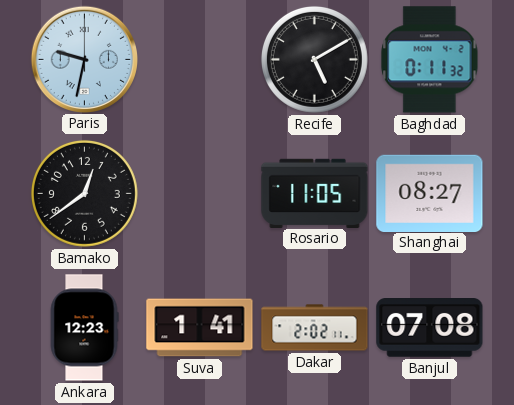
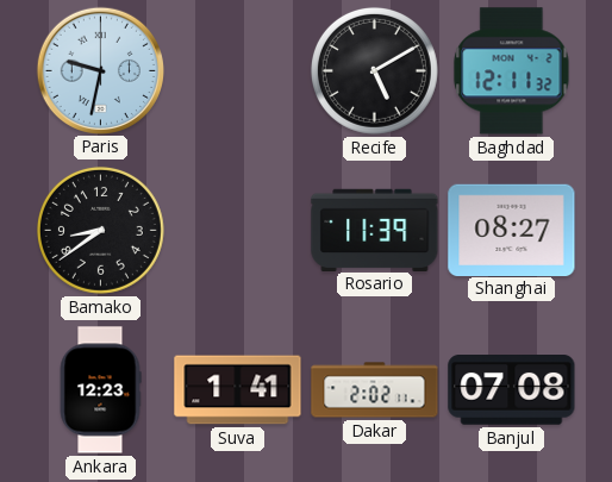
Baghdad: 0:11 -> 12:11
Bamako: 12:39 -> 8:39
Rosario: 11:05 -> 11:39
